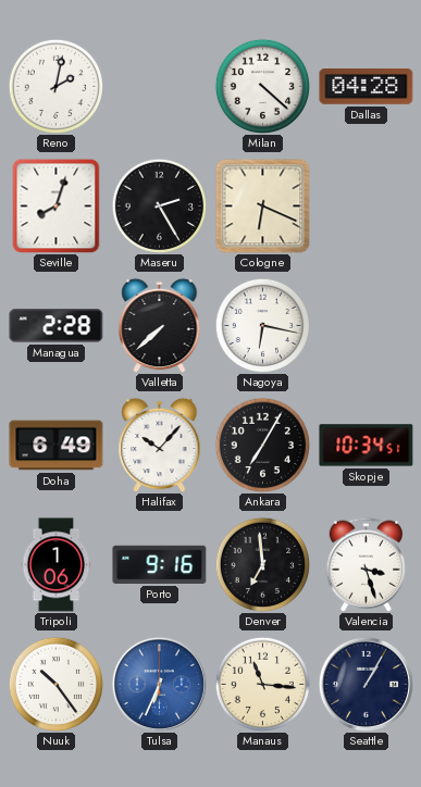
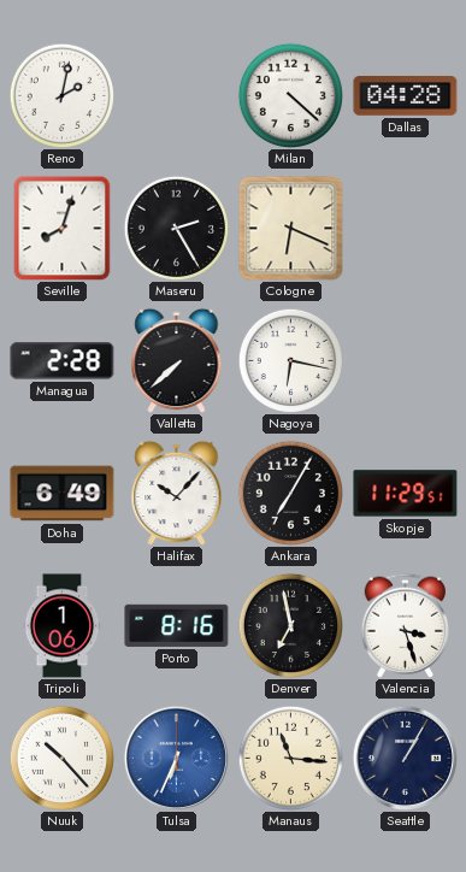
Skopje: 10:34 -> 11:29
Porto: 9:16 -> 8:16
Denver: 6:59 -> 6:58
Nuuk: 10:24 -> 10:23
